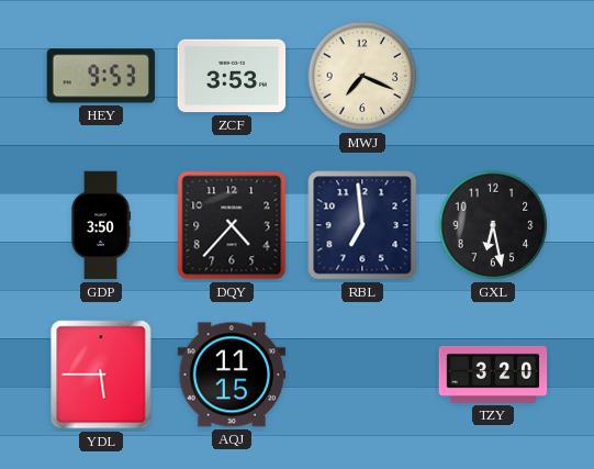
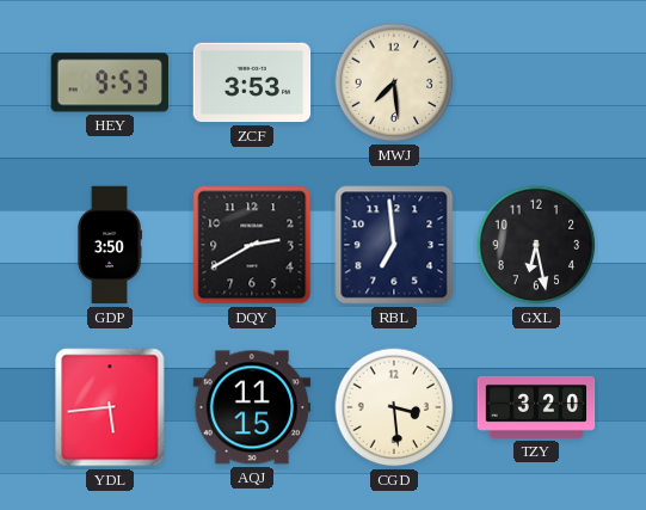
MWJ: 7:19 -> 7:29
DQY: 4:37 -> 2:40
YDL: 5:45 -> 5:44
CGD: none -> 3:29
